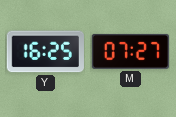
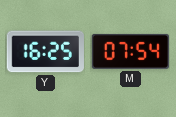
M: 07:27 -> 07:54
